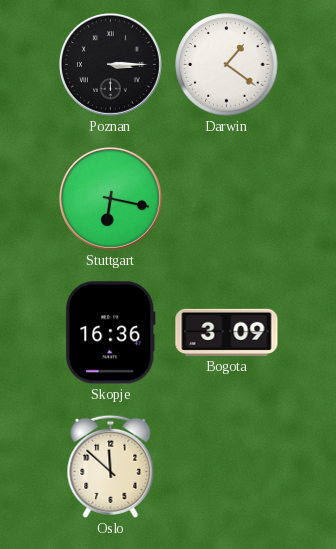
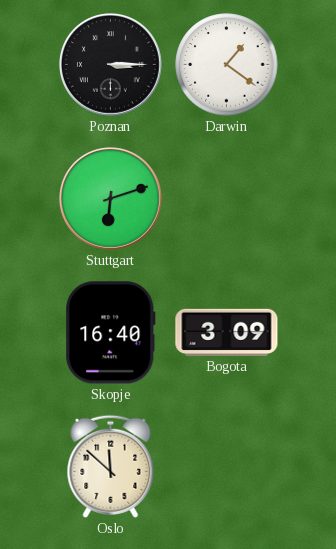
Stuttgart: 6:17 -> 6:12
Skopje: 16:36 -> 16:40
